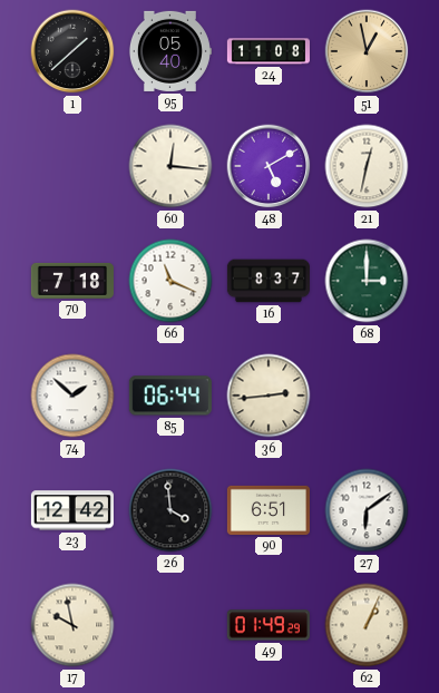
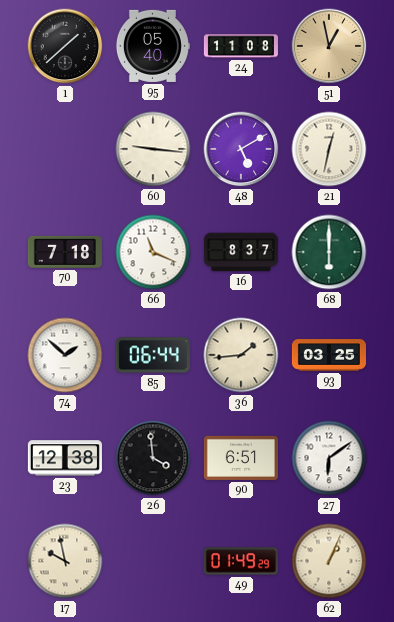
60: 12:16 -> 9:16
68: 3:00 -> 6:00
36: 2:44 -> 1:44
93: none -> 03:25
23: 12:42 -> 12:38
